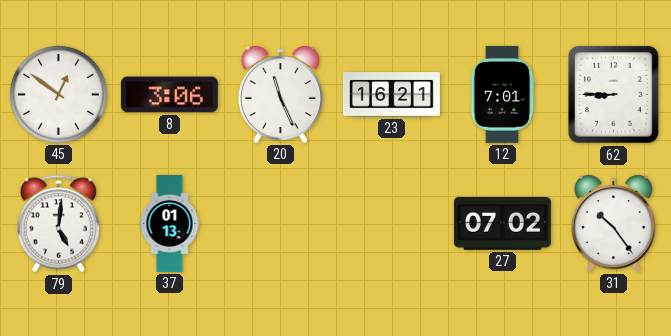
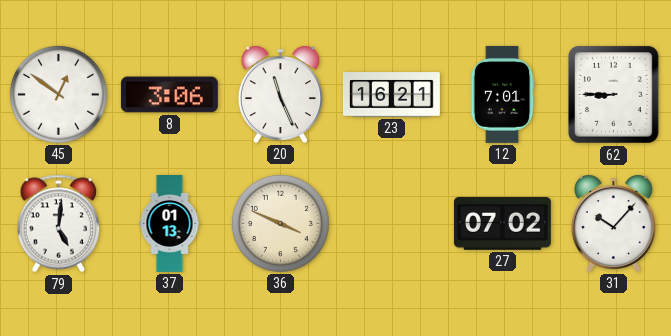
36: none -> 3:49
31: 10:24 -> 10:07
